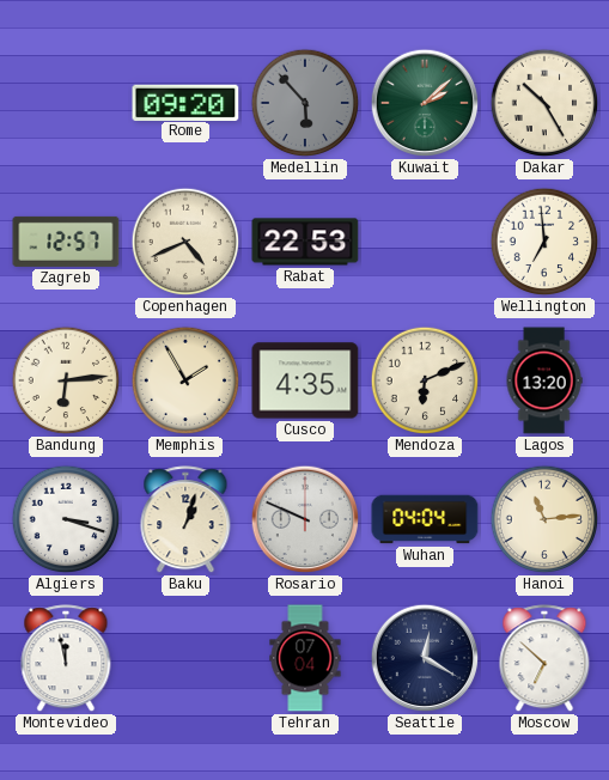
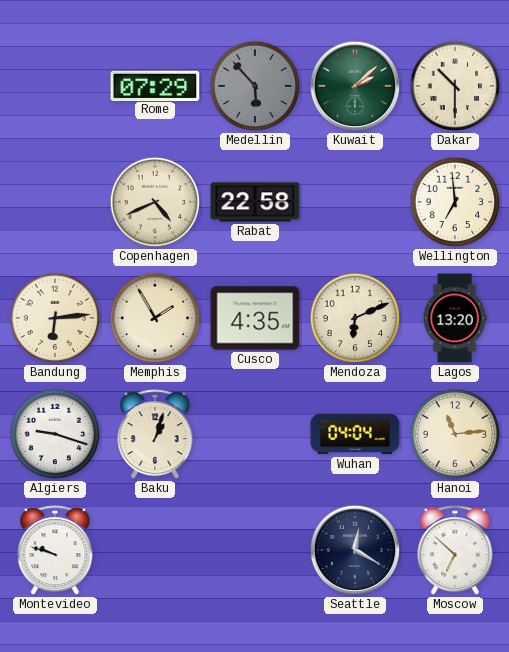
Rome: 09:20 -> 07:29
Dakar: 10:25 -> 10:30
Zagreb: 12:57 -> none
Rabat: 22:53 -> 22:58
Algiers: 3:18 -> 9:18
Rosario: 9:49 -> none
Montevideo: 11:58 -> 9:48
Tehran: 07:04 -> none
